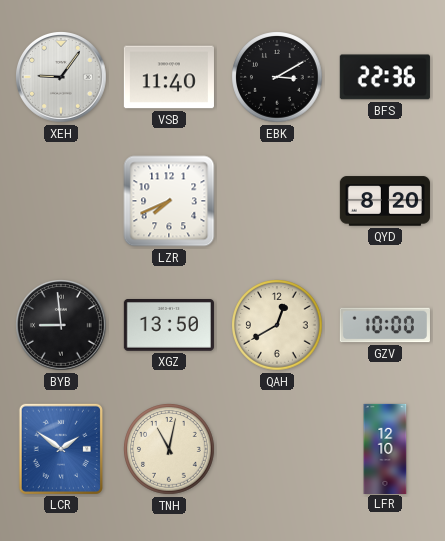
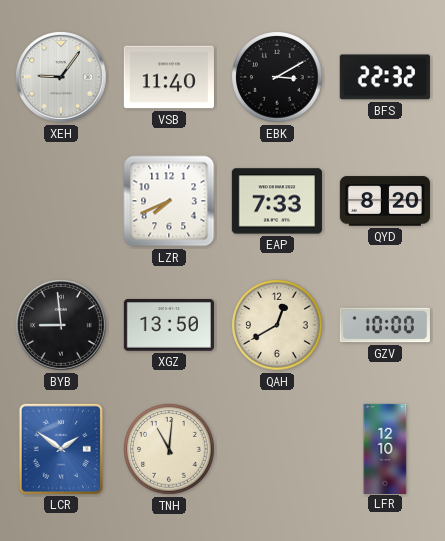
BFS: 22:36 -> 22:32
EAP: none -> 7:33
TNH: 11:02 -> 11:01
